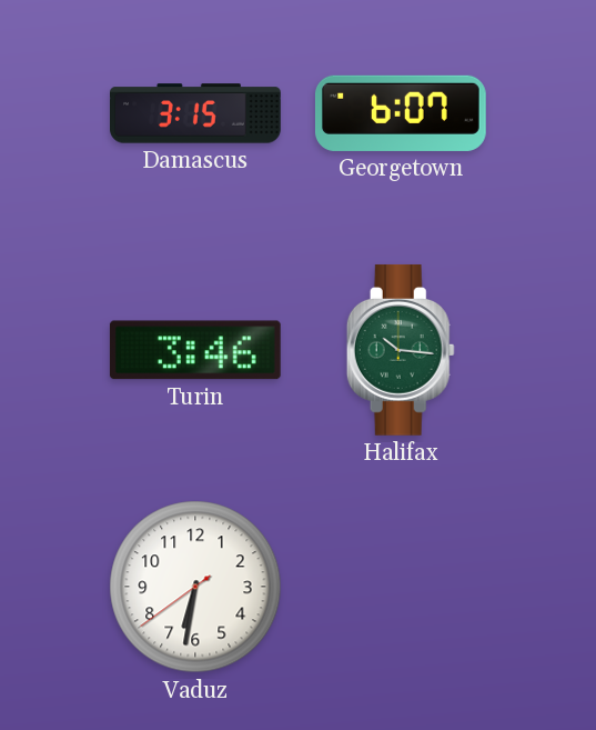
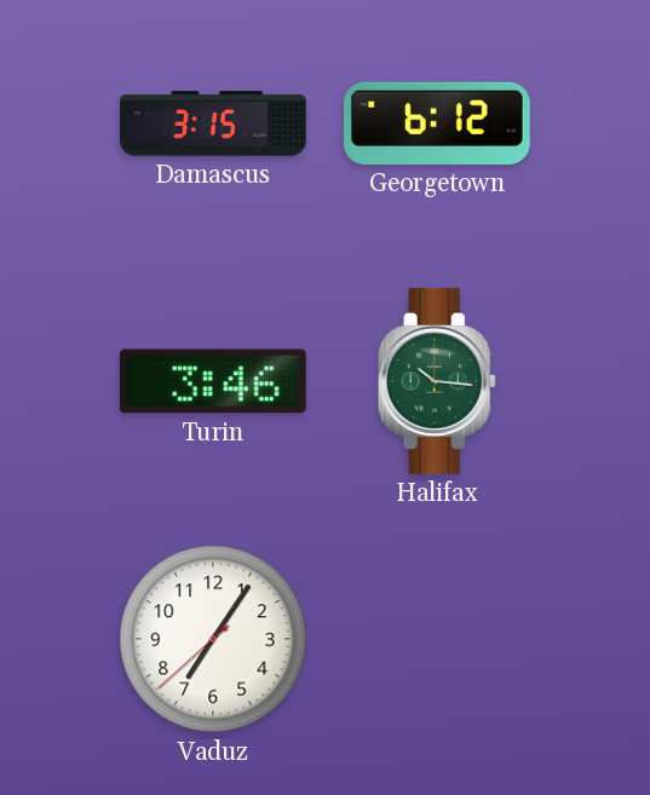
Georgetown: 6:07 -> 6:12
Vaduz: 6:31 -> 7:05
